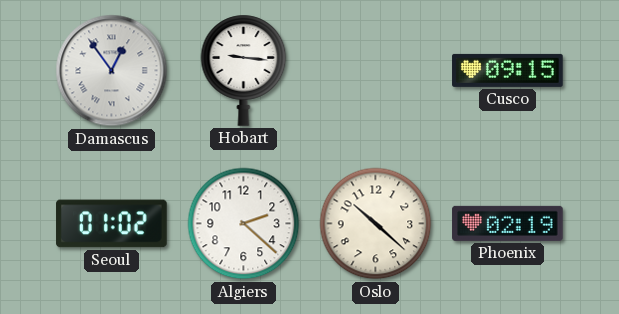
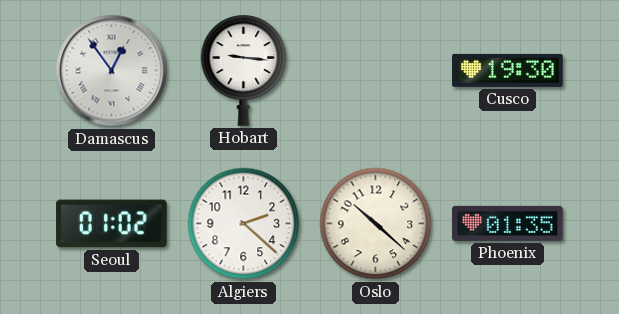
Cusco: 09:15 -> 19:30
Phoenix: 02:19 -> 01:35
